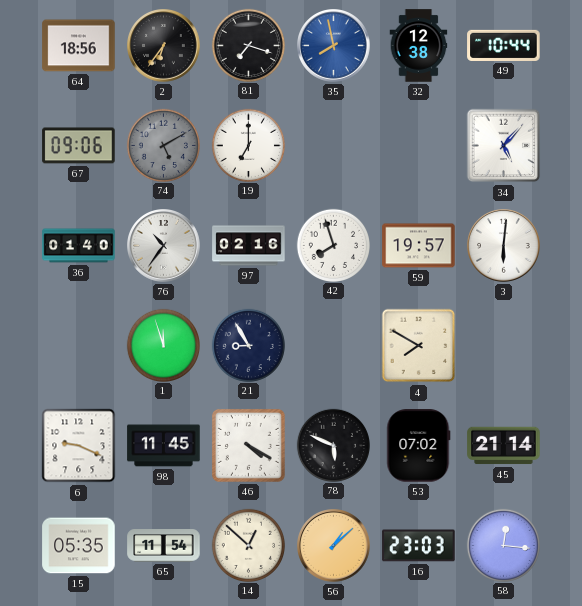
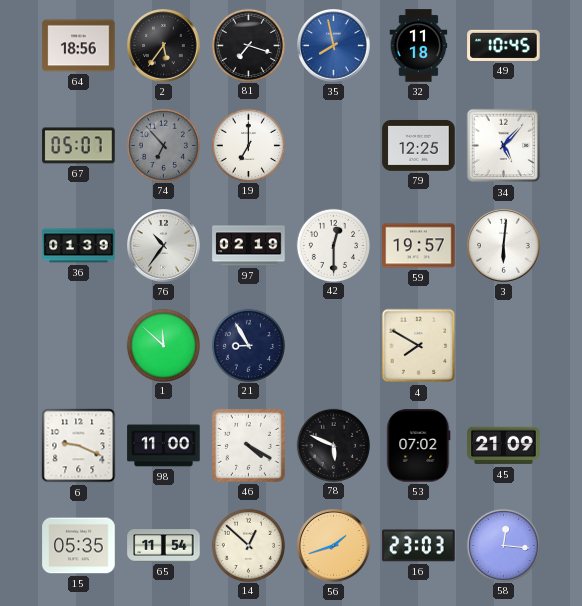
2: 6:36 -> 5:36
32: 12:38 -> 11:18
49: 10:44 -> 10:45
67: 09:06 -> 05:07
74: 5:10 -> 6:53
79: none -> 12:25
36: 01:40 -> 01:39
97: 02:16 -> 02:19
42: 7:57 -> 12:30
1: 11:57 -> 11:52
98: 11:45 -> 11:00
45: 21:14 -> 21:09
56: 1:08 -> 1:42
